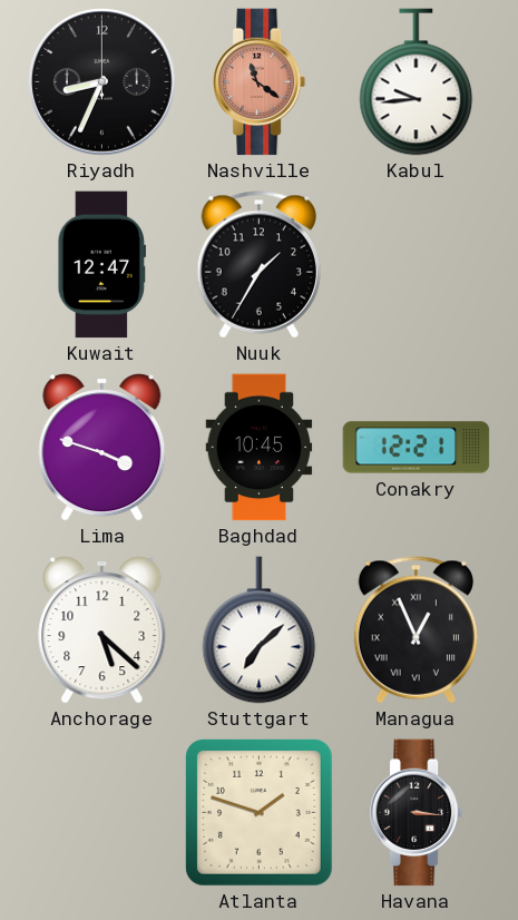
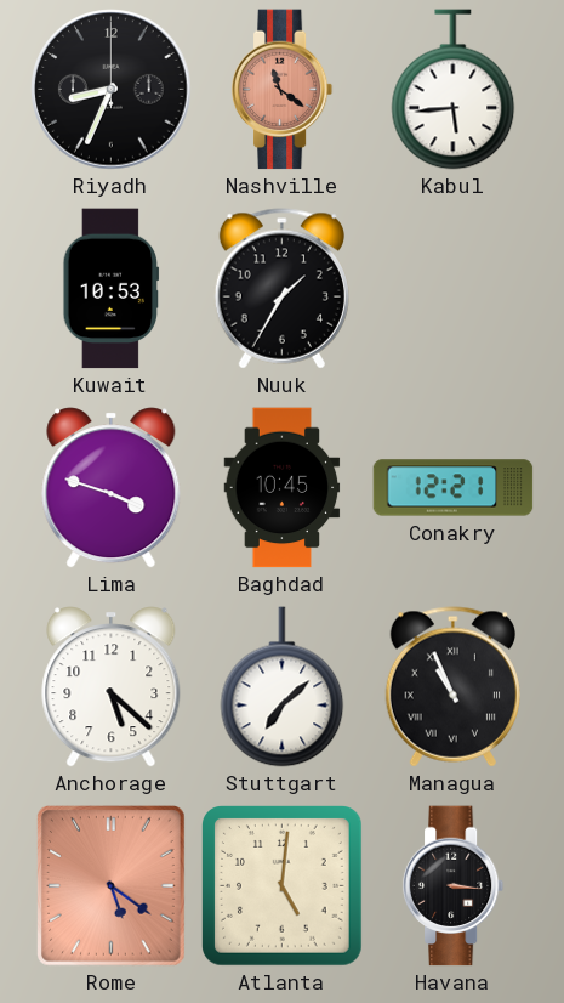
Kabul: 9:44 -> 5:44
Kuwait: 12:47 -> 10:53
Managua: 12:56 -> 10:56
Rome: none -> 5:21
Atlanta: 1:48 -> 5:01
